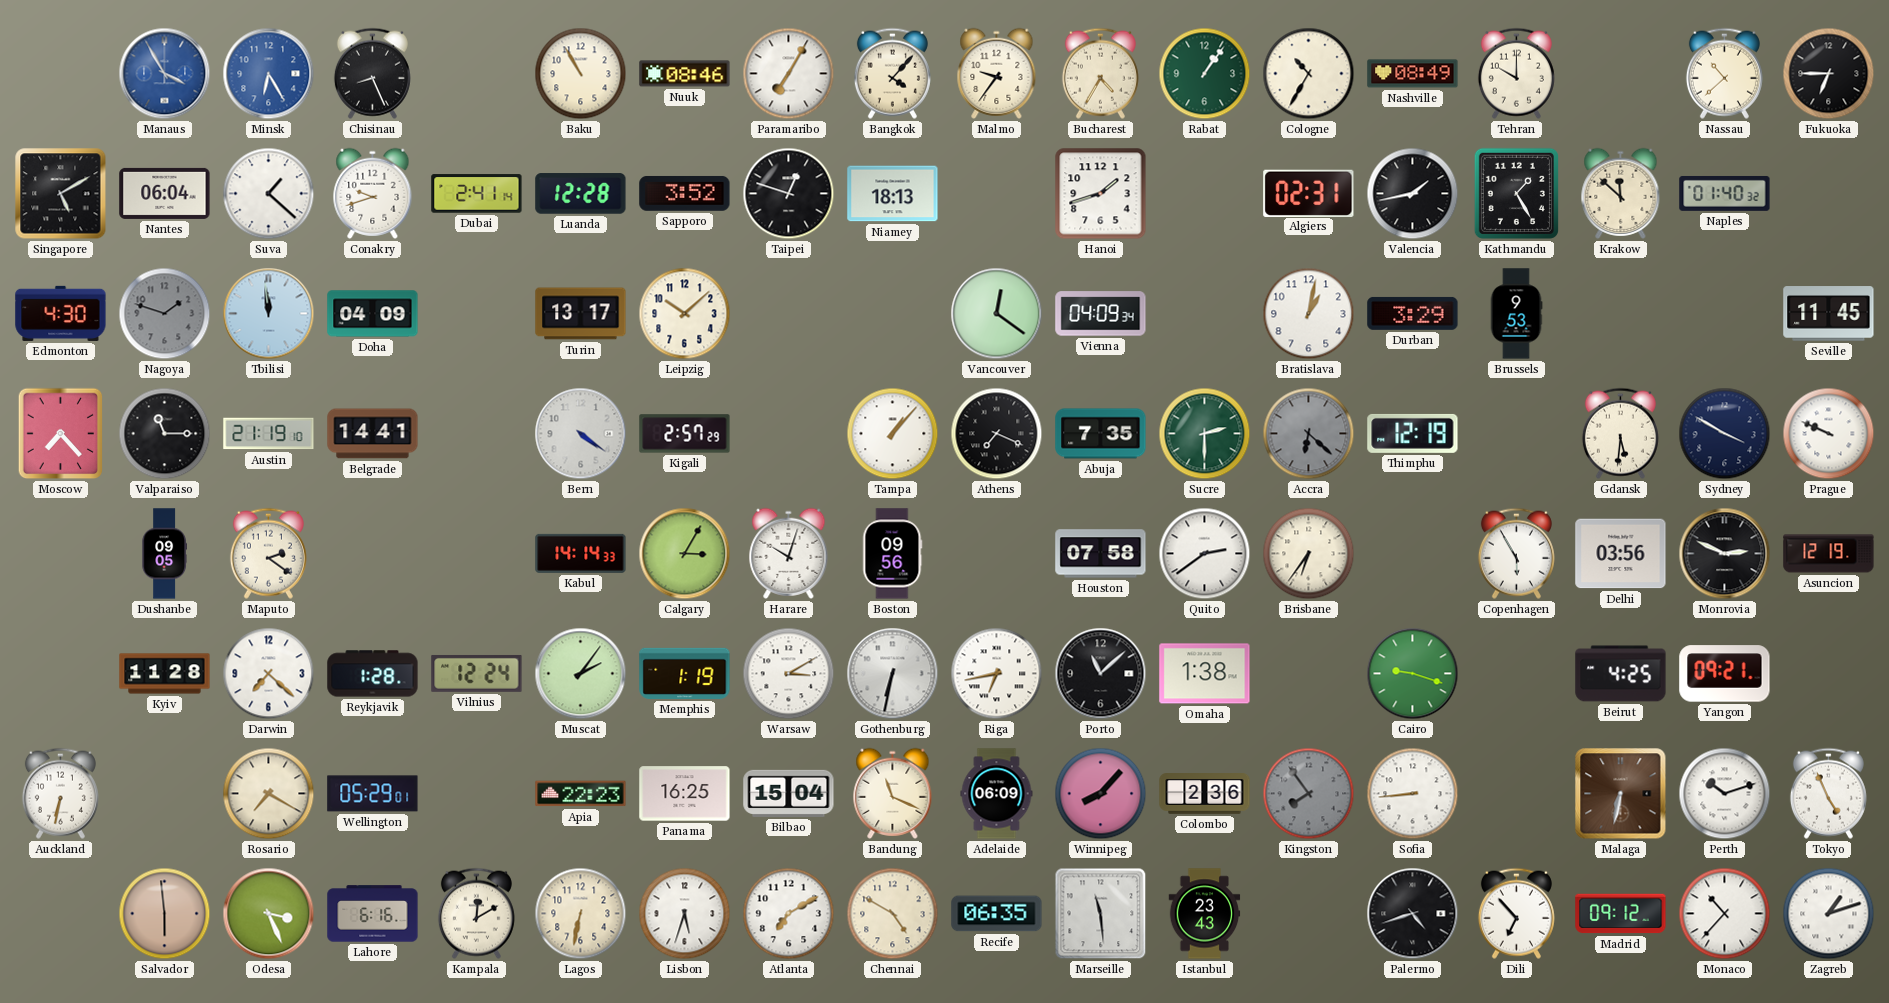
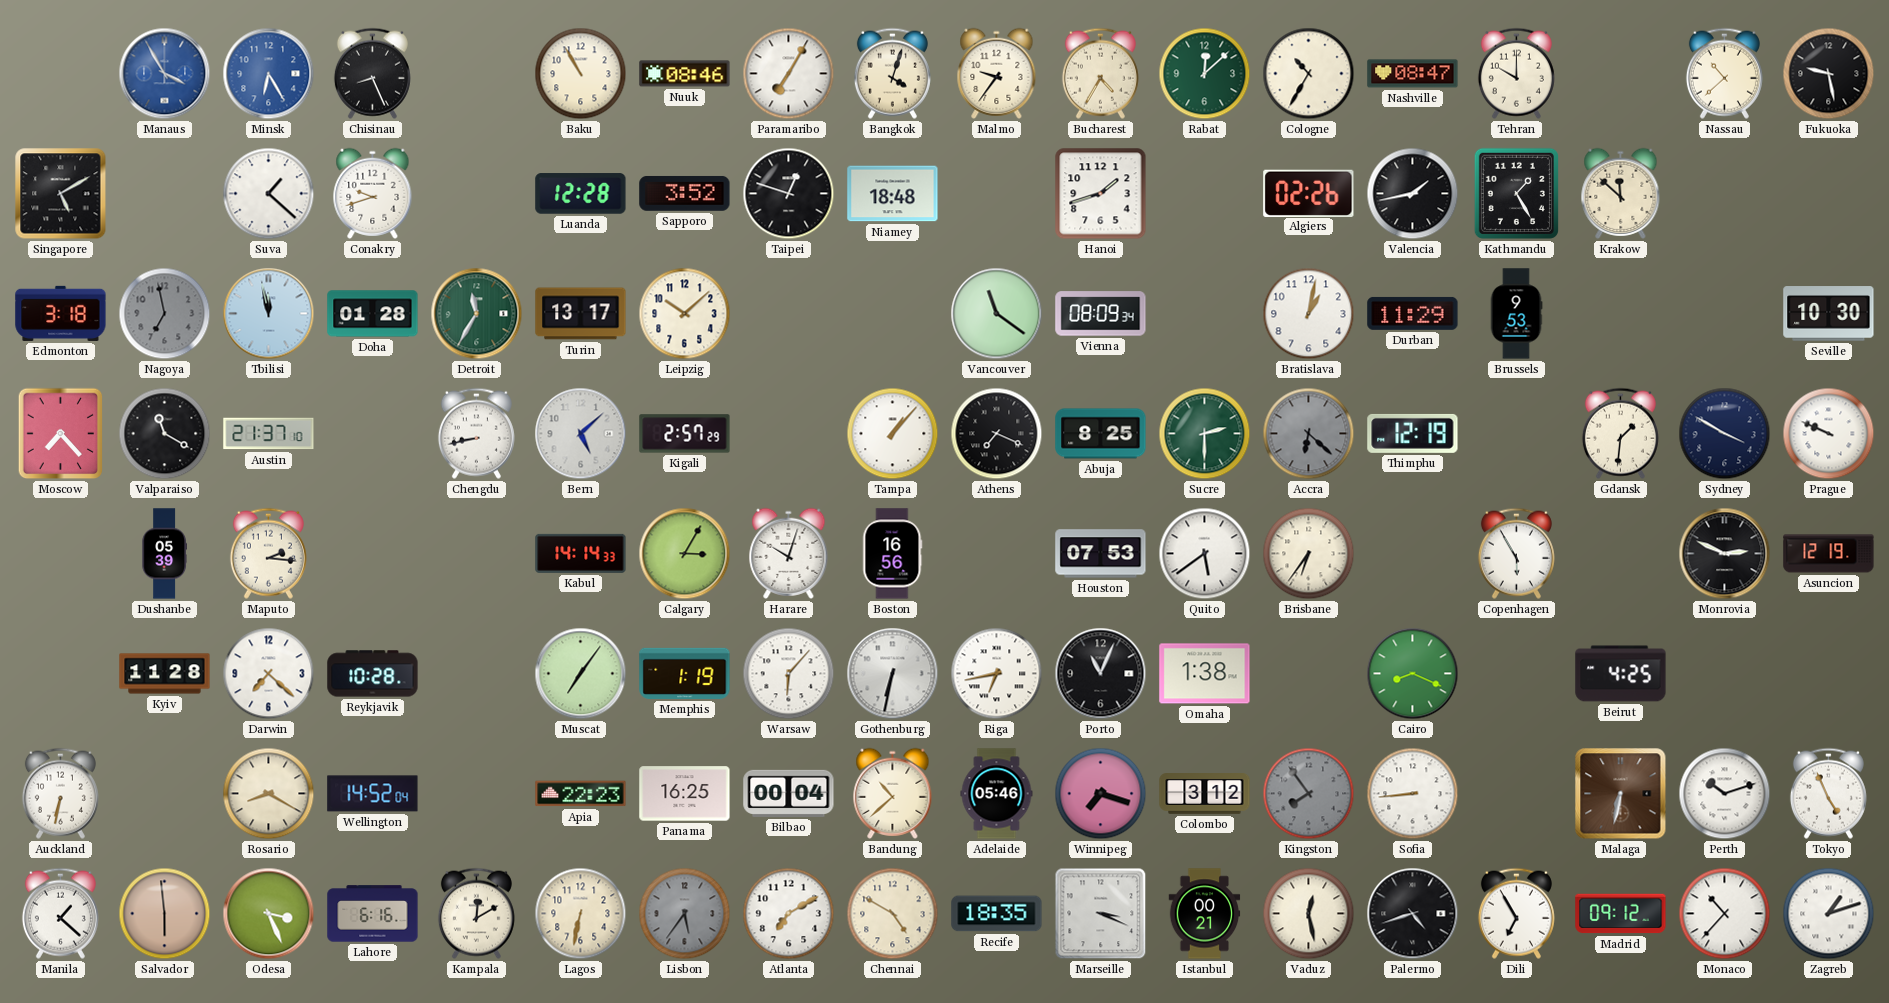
Bangkok: 4:07 -> 4:03
Rabat: 1:06 -> 12:08
Nashville: 08:49 -> 08:47
Fukuoka: 6:45 -> 9:28
Nantes: 06:04 -> none
Dubai: 2:41 -> none
Niamey: 18:13 -> 18:48
Algiers: 02:31 -> 02:26
Naples: 01:40 -> none
Edmonton: 4:30 -> 3:18
Nagoya: 1:48 -> 6:58
Tbilisi: 11:59 -> 11:58
Doha: 04:09 -> 01:28
Detroit: none -> 11:35
Vancouver: 12:21 -> 11:21
Vienna: 04:09 -> 08:09
Durban: 3:29 -> 11:29
Seville: 11:45 -> 10:30
Valparaiso: 11:15 -> 11:20
Austin: 21:19 -> 21:37
Belgrade: 14:41 -> none
Chengdu: none -> 8:43
Bern: 4:21 -> 5:08
Abuja: 7:35 -> 8:25
Gdansk: 5:31 -> 1:31
Dushanbe: 09:05 -> 05:39
Maputo: 2:21 -> 2:16
Boston: 09:56 -> 16:56
Houston: 07:58 -> 07:53
Quito: 2:39 -> 5:39
Delhi: 03:56 -> none
Reykjavik: 1:28 -> 10:28
Vilnius: 12:24 -> none
Muscat: 2:06 -> 7:06
Warsaw: 3:10 -> 6:07
Porto: 11:08 -> 11:04
Cairo: 9:18 -> 8:19
Yangon: 09:21 -> none
Rosario: 7:20 -> 8:20
Wellington: 05:29 -> 14:52
Bilbao: 15:04 -> 00:04
Bandung: 11:19 -> 10:38
Adelaide: 06:09 -> 05:46
Winnipeg: 8:07 -> 7:18
Colombo: 2:36 -> 3:12
Manila: none -> 1:22
Lisbon: 5:33 -> 5:36
Lisbon dial: white -> grey
Recife: 06:35 -> 18:35
Marseille: 11:29 -> 3:19
Istanbul: 23:43 -> 00:21
Vaduz: none -> 12:28
Dili: 6:53 -> 6:55
